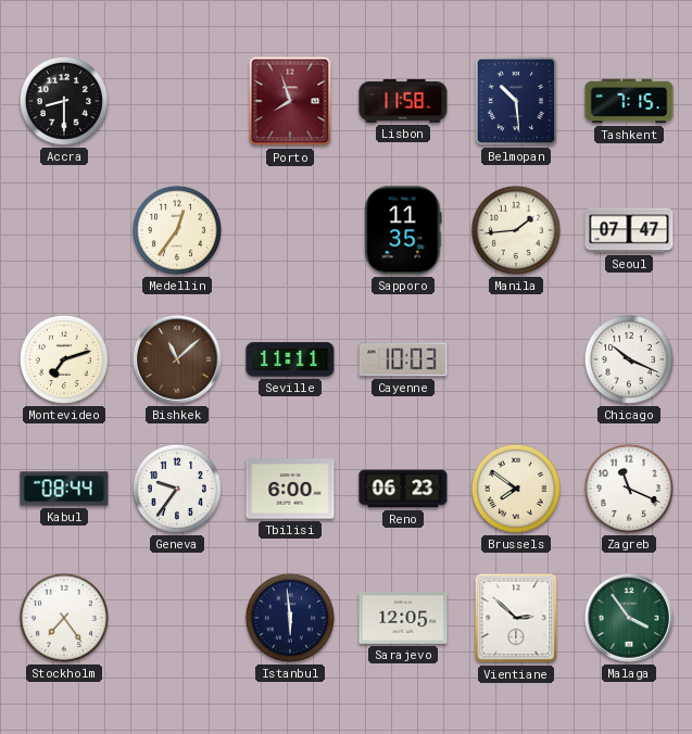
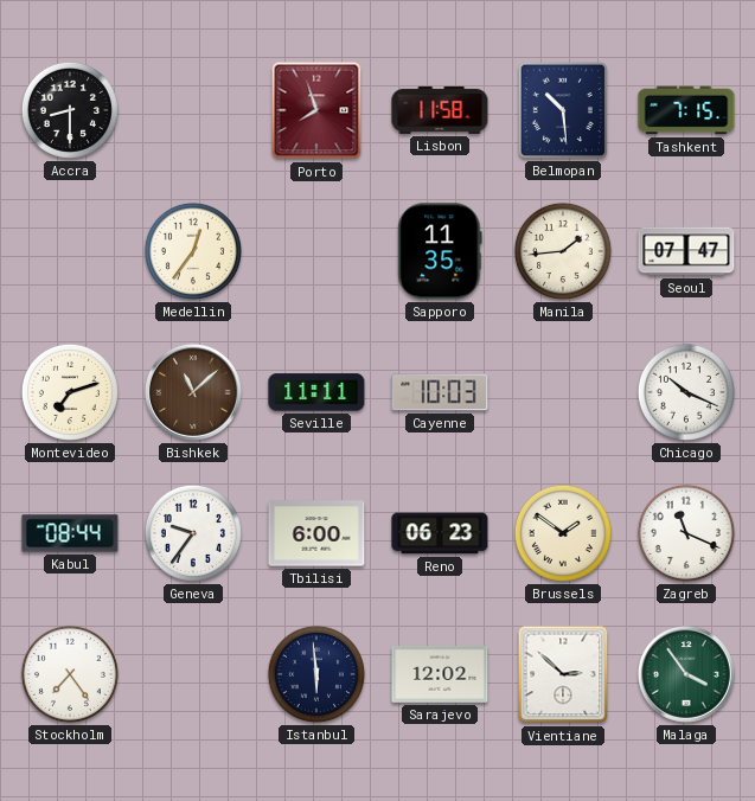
Brussels: 7:51 -> 1:51
Sarajevo: 12:05 -> 12:02
